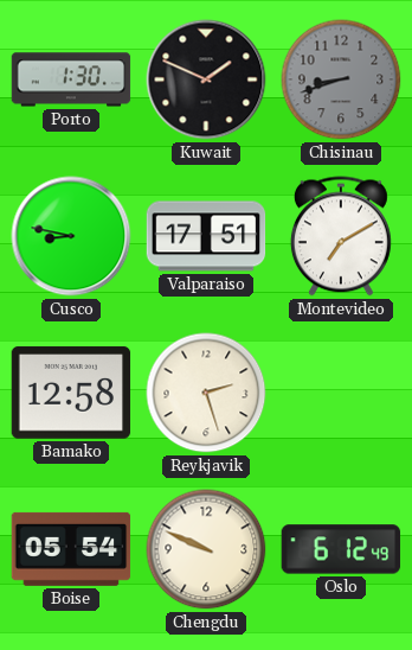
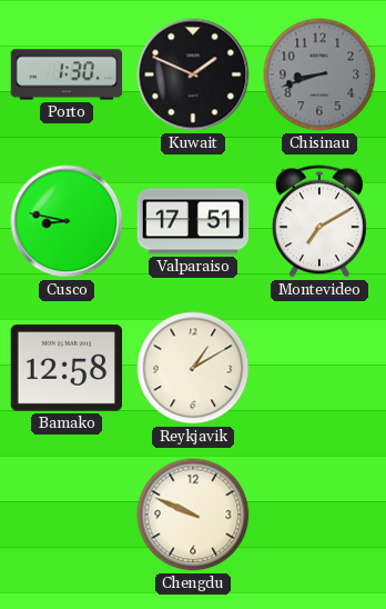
Reykjavik: 2:27 -> 1:10
Boise: 05:54 -> none
Oslo: 6:12 -> none
